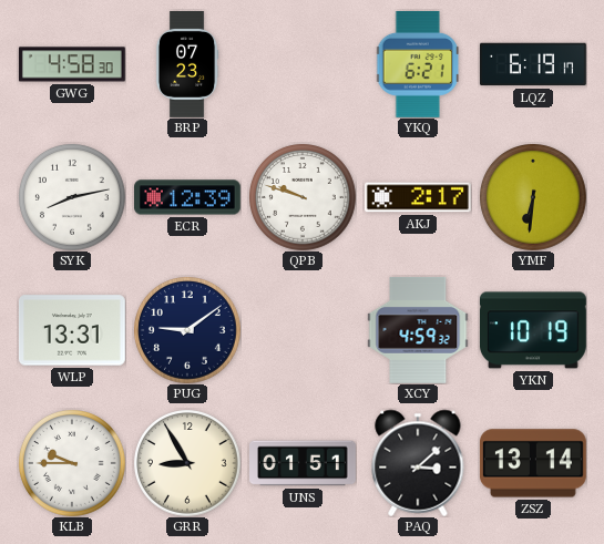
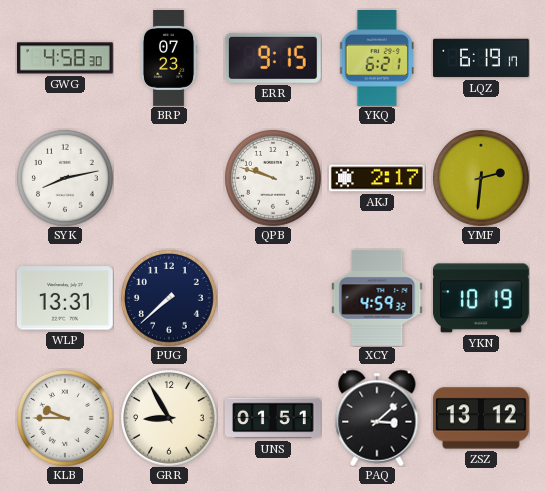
ERR: none -> 9:15
ECR: 12:39 -> none
YMF: 6:31 -> 2:31
PUG: 9:09 -> 7:38
ZSZ: 13:14 -> 13:12
